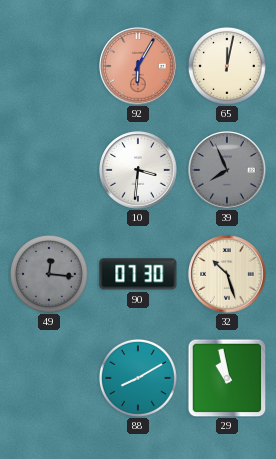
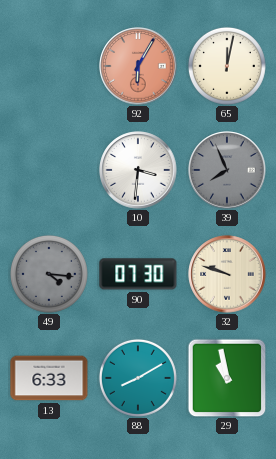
49: 12:16 -> 4:16
32: 10:27 -> 9:48
13: none -> 6:33
